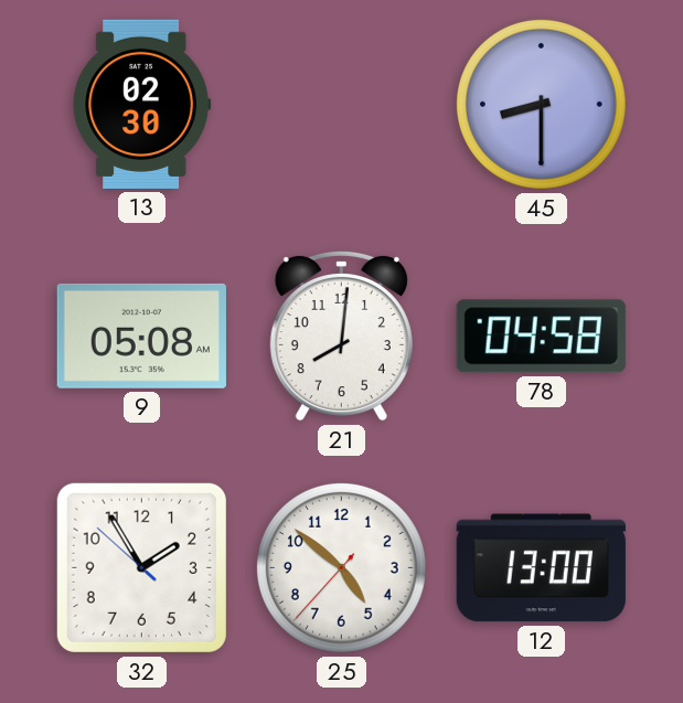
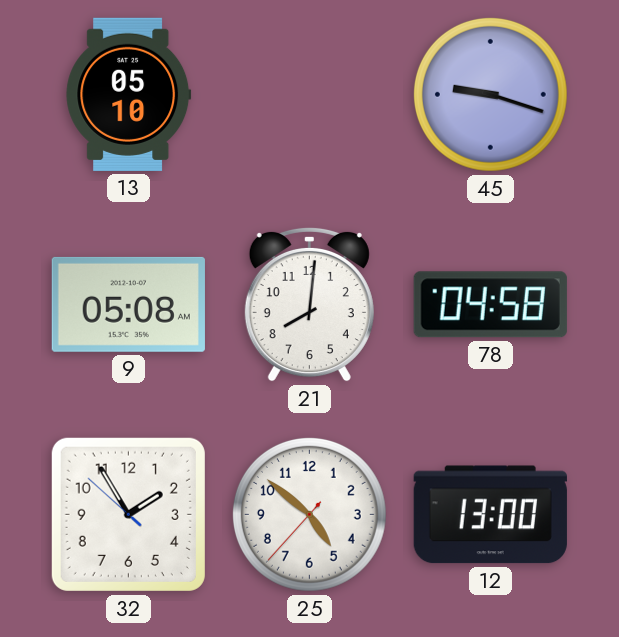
13: 02:30 -> 05:10
45: 8:30 -> 9:18
